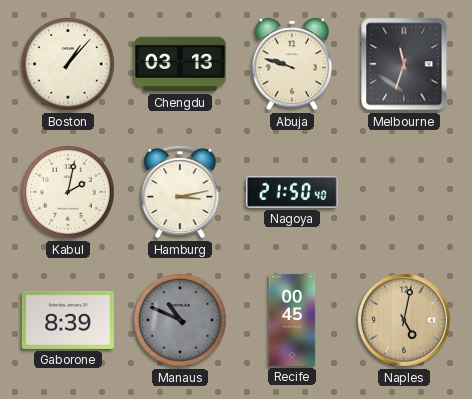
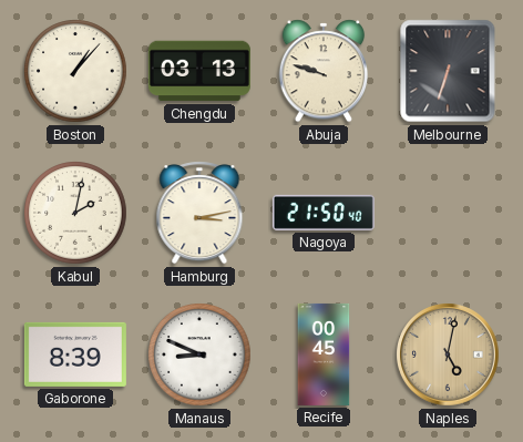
Melbourne: 11:33 -> 6:33
Manaus: 10:49 -> 8:49
Manaus dial: grey -> white
